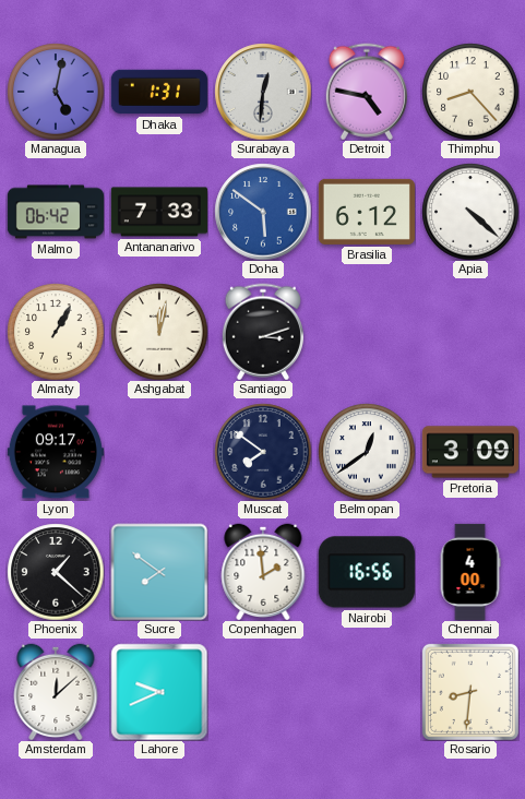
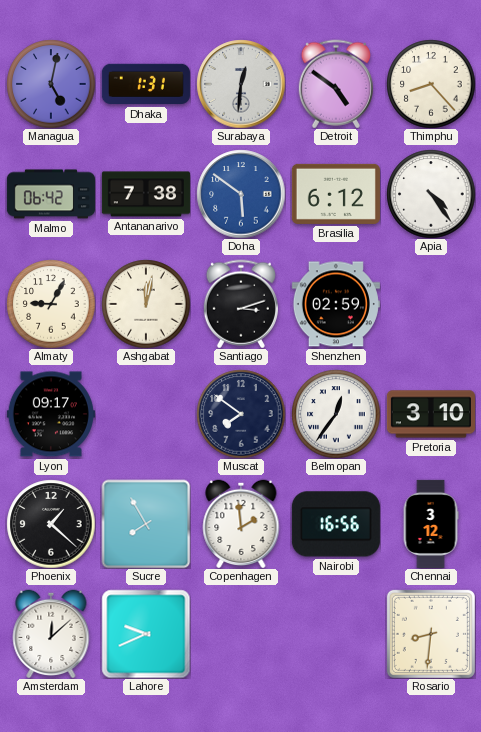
Detroit: 4:47 -> 4:51
Antananarivo: 7:33 -> 7:38
Apia: 4:22 -> 4:24
Almaty: 1:05 -> 9:05
Shenzhen: none -> 02:59
Belmopan: 12:39 -> 12:36
Pretoria: 3:09 -> 3:10
Sucre: 7:51 -> 7:55
Chennai: 4:00 -> 3:12
